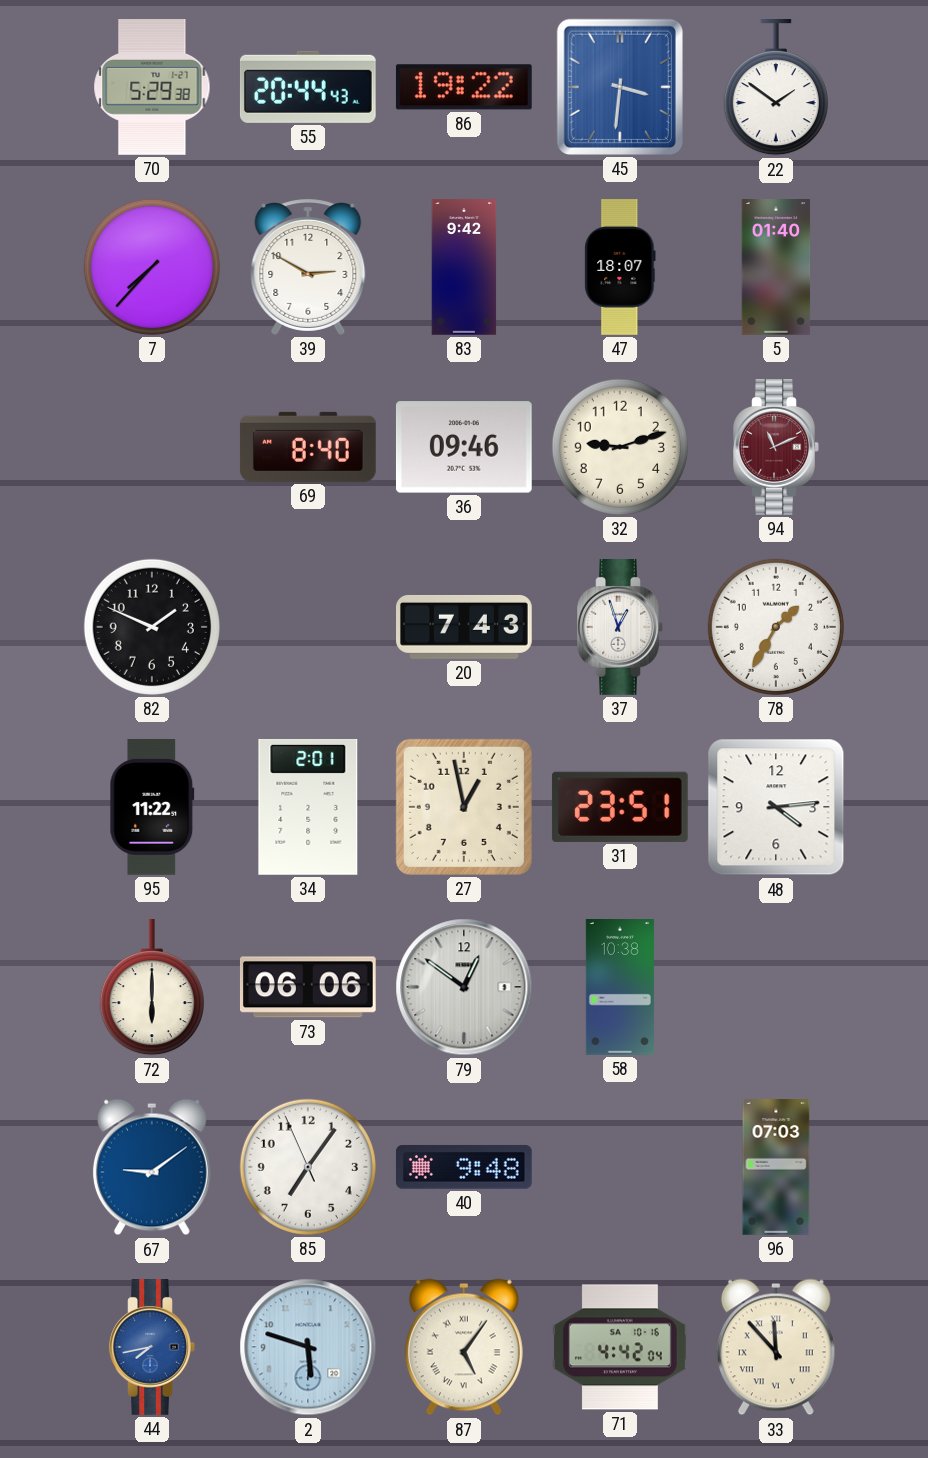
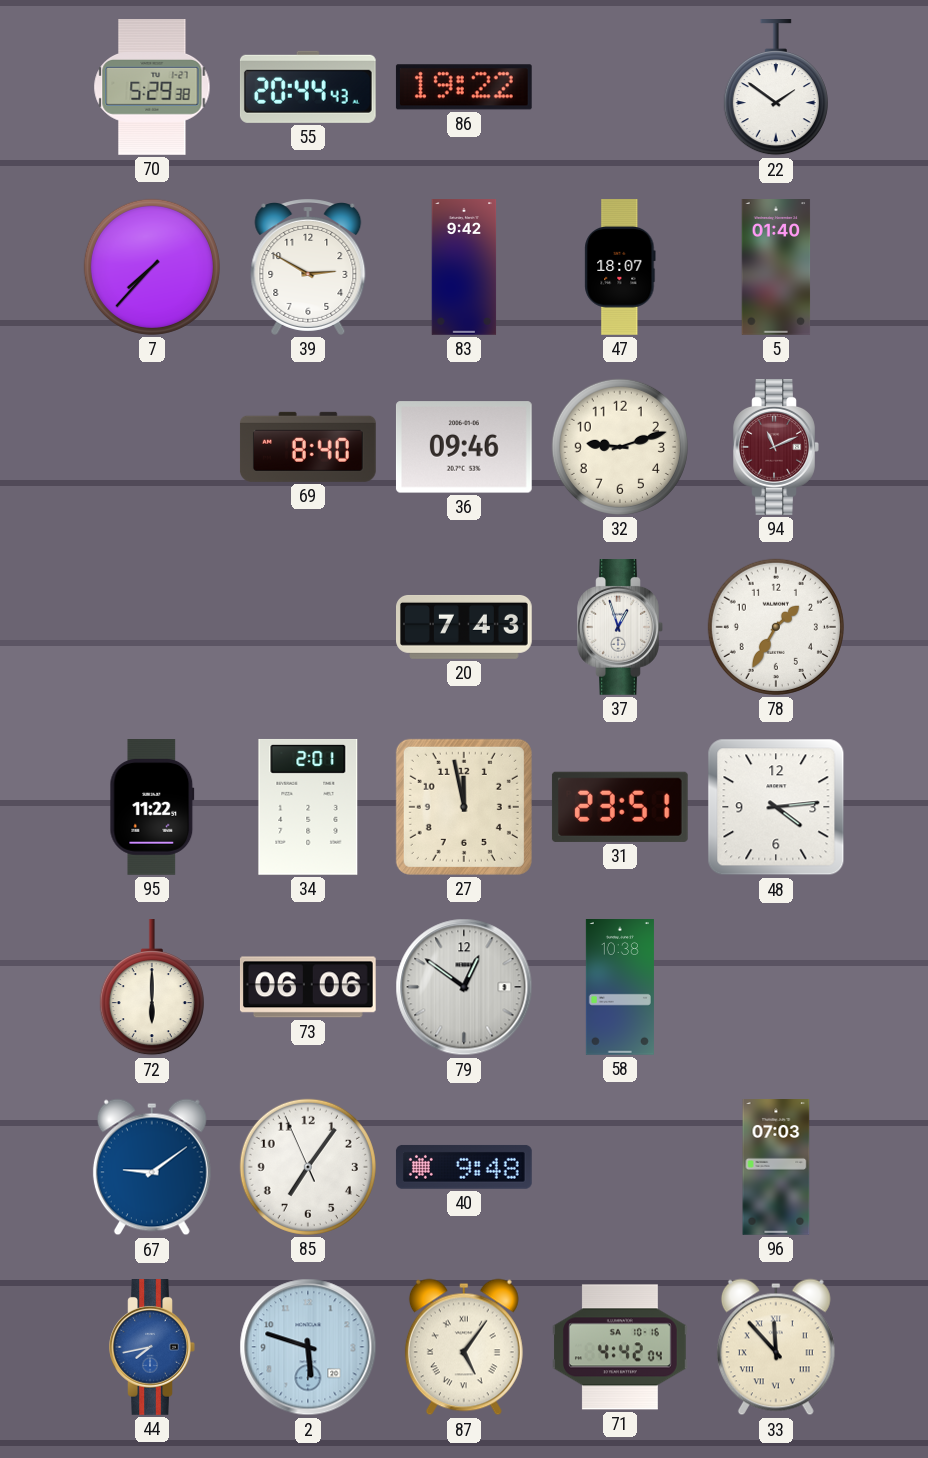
45: 3:31 -> none
82: 1:49 -> none
27: 12:58 -> 11:58
